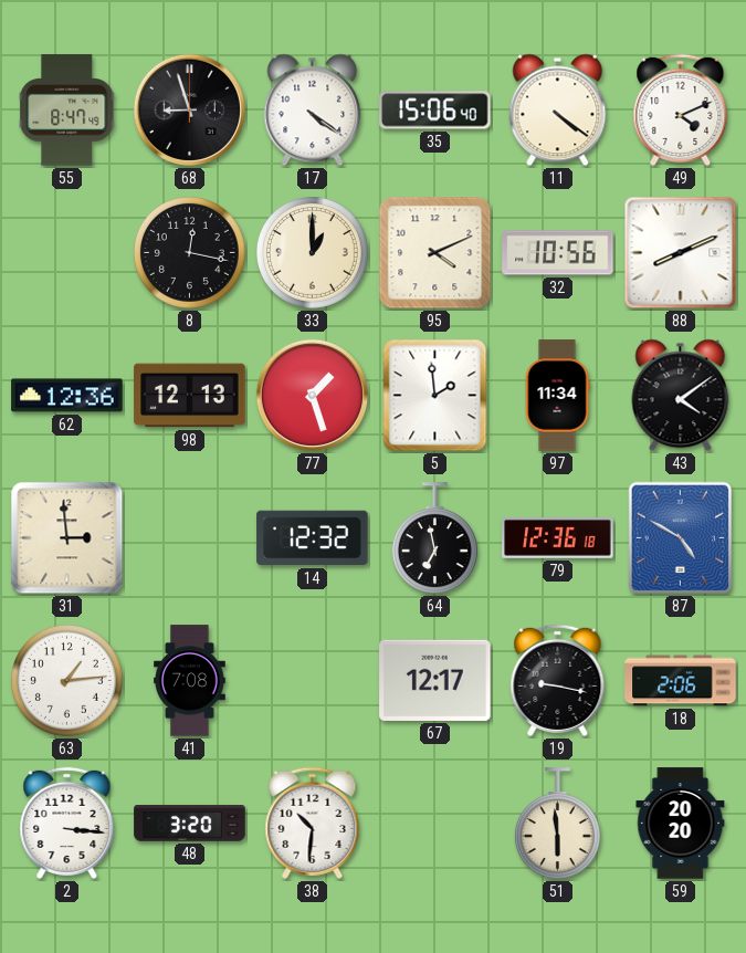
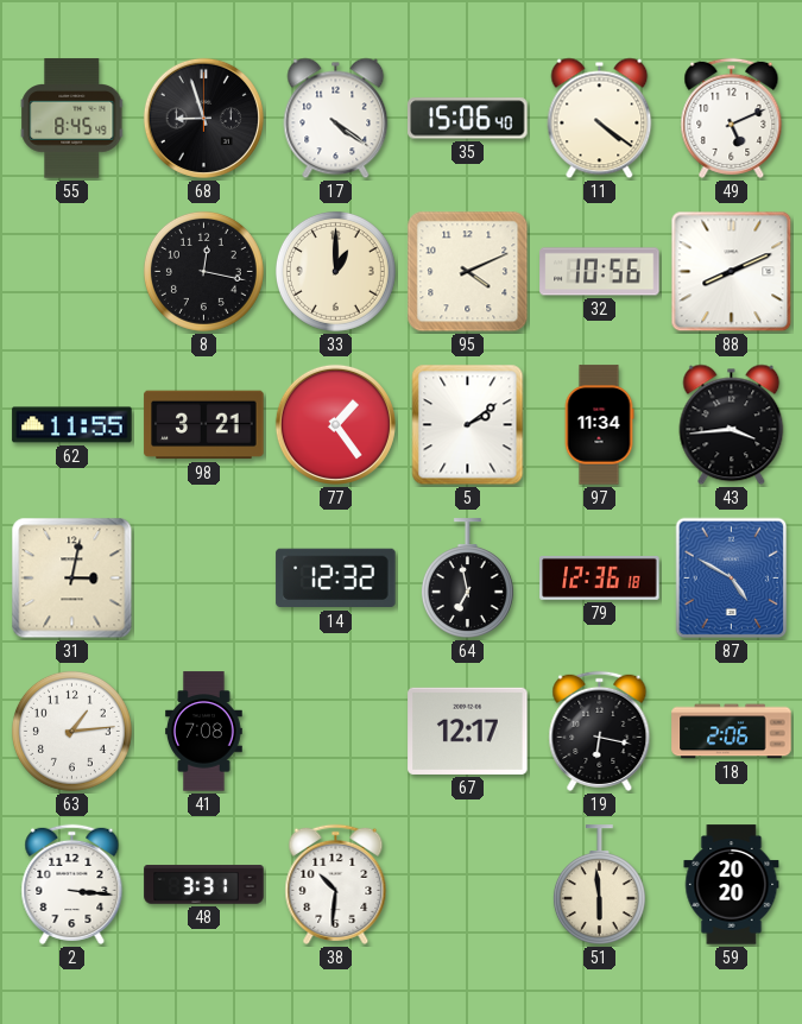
55: 8:47 -> 8:45
49: 4:11 -> 5:11
62: 12:36 -> 11:55
98: 12:13 -> 3:21
77: 1:27 -> 1:24
5: 1:59 -> 2:09
43: 4:09 -> 3:44
31: 2:59 -> 3:02
19: 9:17 -> 6:17
48: 3:20 -> 3:31
